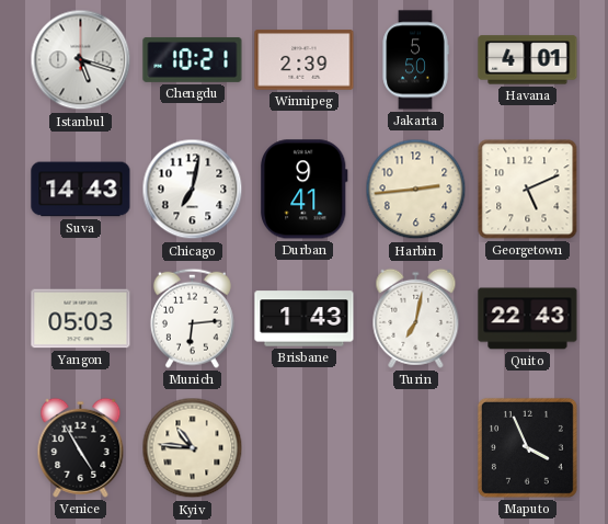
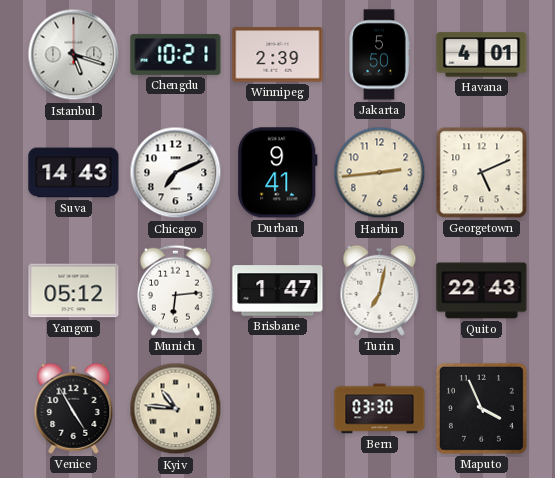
Chicago: 7:02 -> 7:11
Yangon: 05:03 -> 05:12
Brisbane: 1:43 -> 1:47
Bern: none -> 03:30
